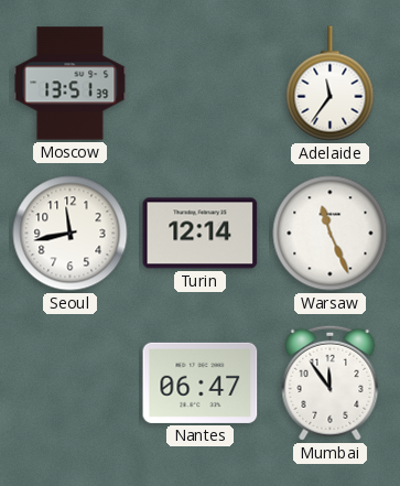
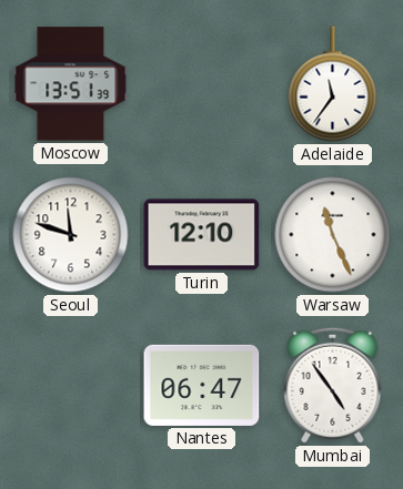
Seoul: 11:43 -> 11:48
Turin: 12:14 -> 12:10
Mumbai: 11:54 -> 4:54
